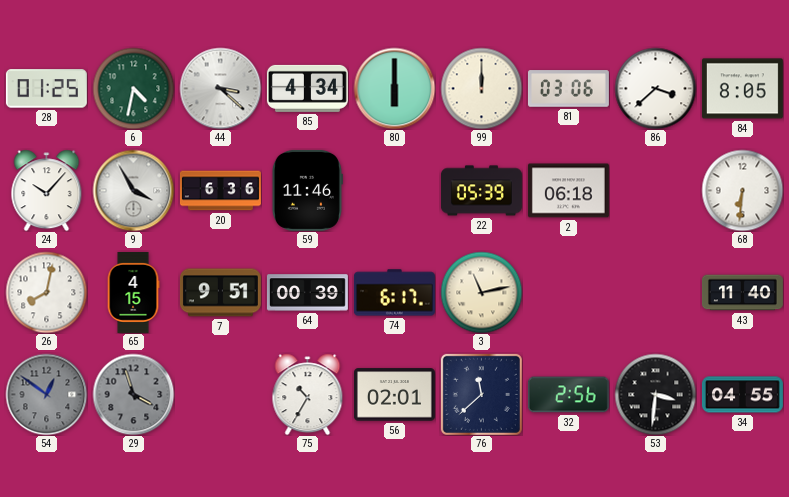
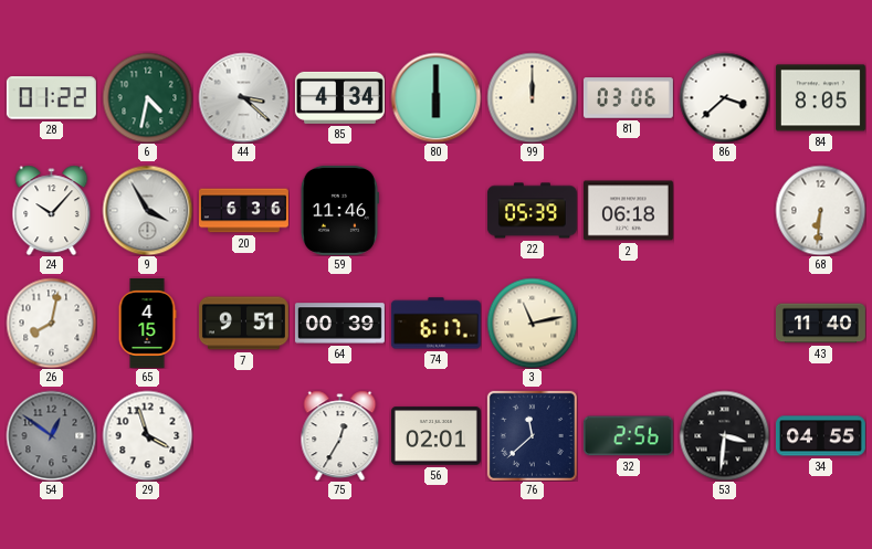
28: 01:25 -> 01:22
29 dial: grey -> white
75: 10:35 -> 12:35
